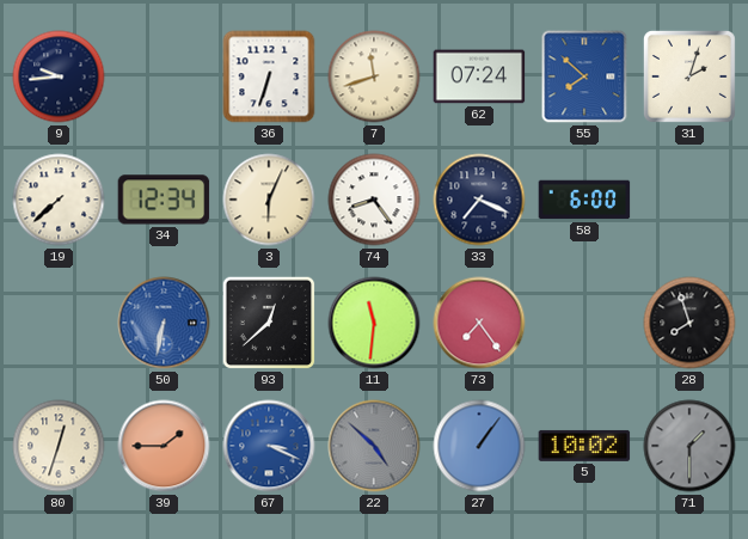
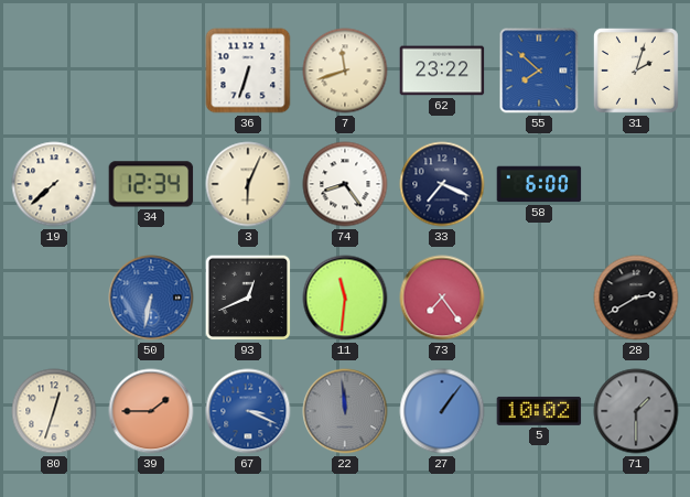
9: 9:44 -> none
62: 07:24 -> 23:22
93: 12:38 -> 12:41
28: 7:57 -> 2:40
22: 4:52 -> 11:59
